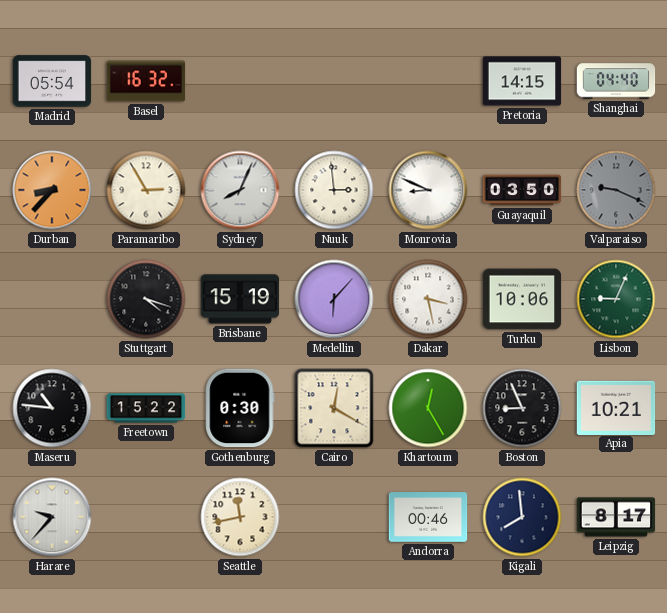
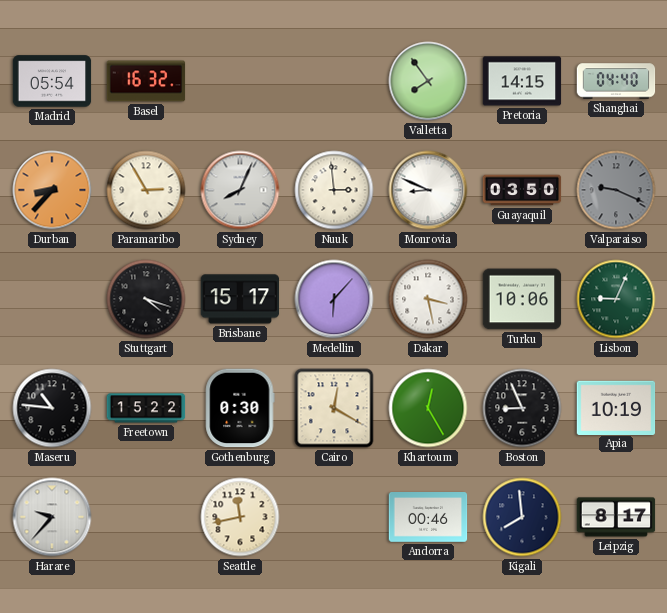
Valletta: none -> 7:54
Brisbane: 15:19 -> 15:17
Apia: 10:21 -> 10:19
